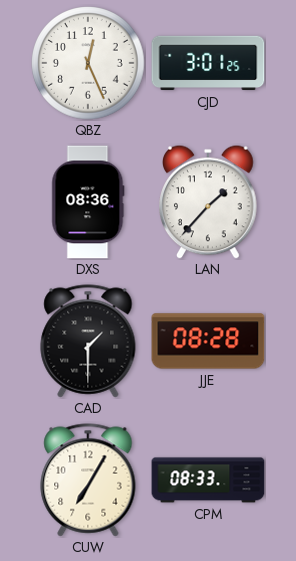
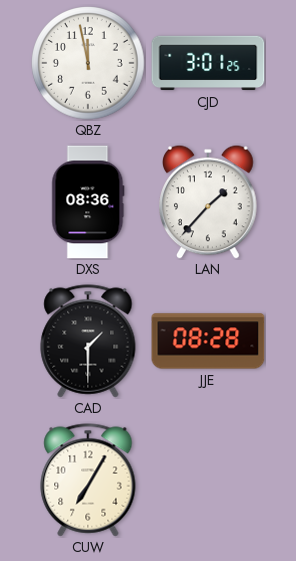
QBZ: 12:26 -> 11:58
CPM: 08:33 -> none
